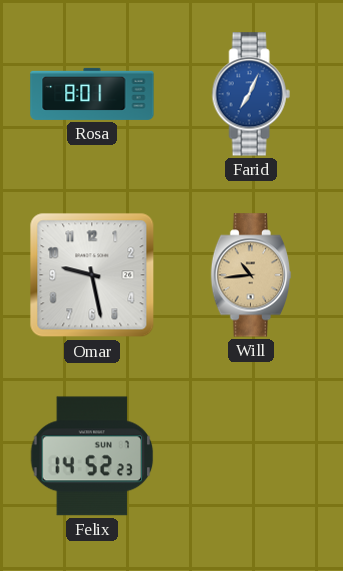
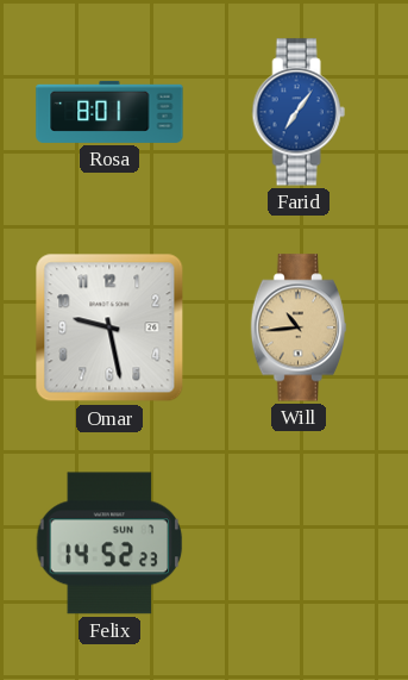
Farid: 7:04 -> 7:06
